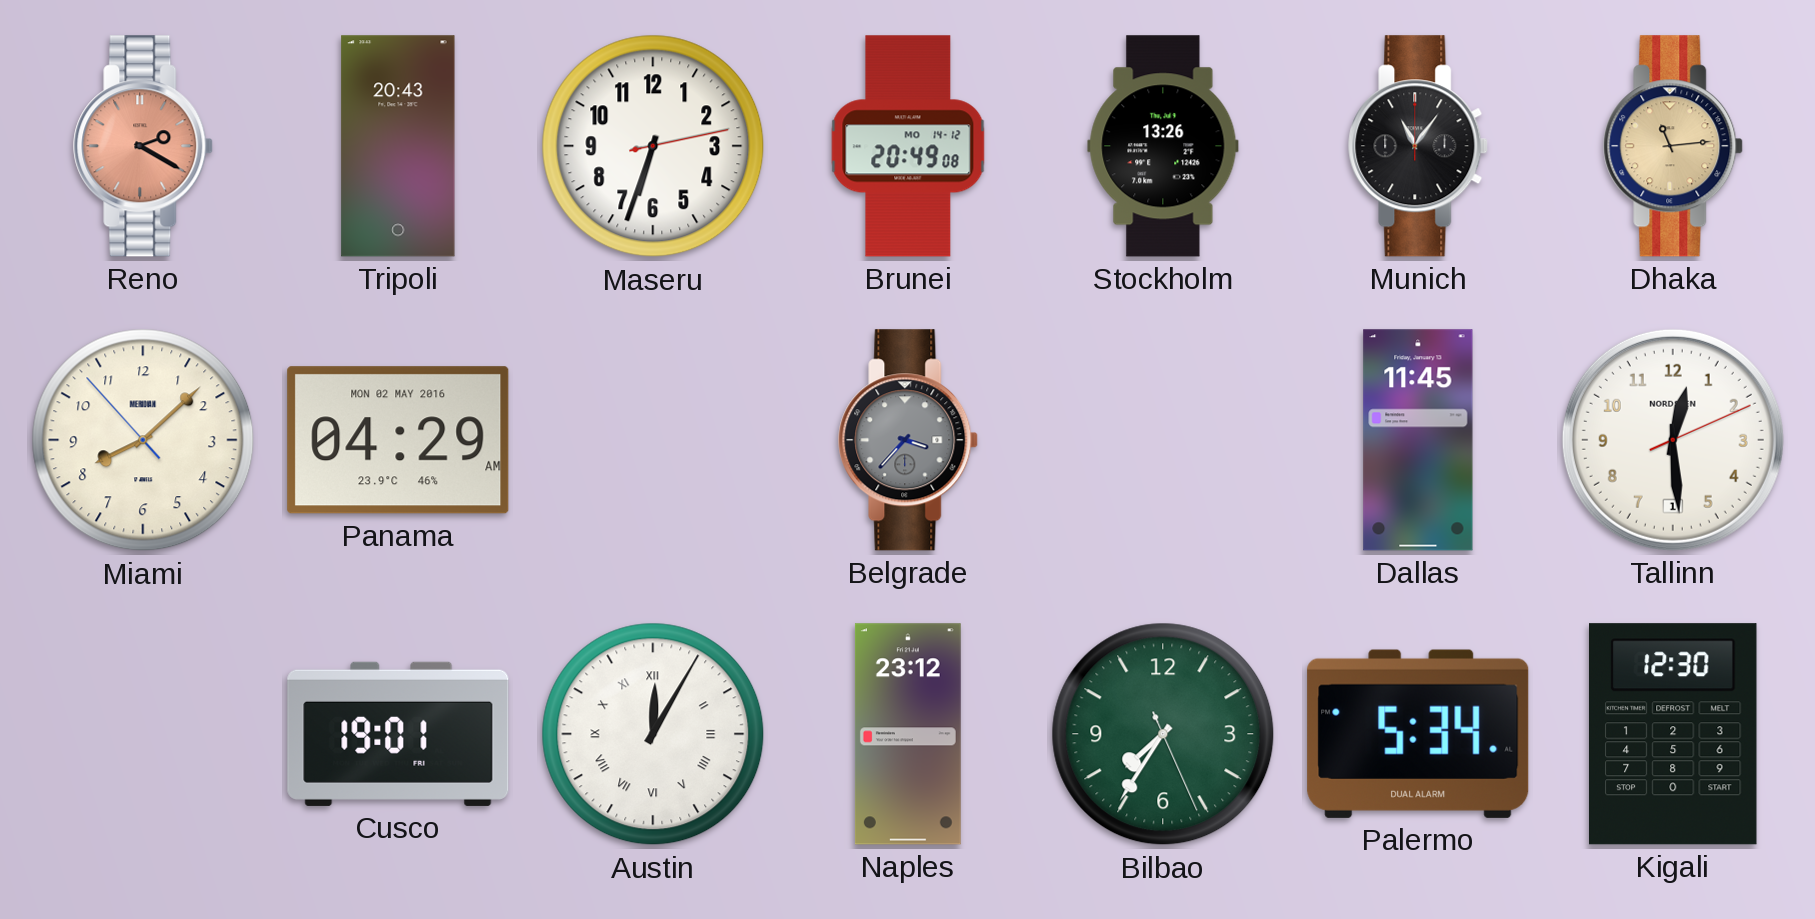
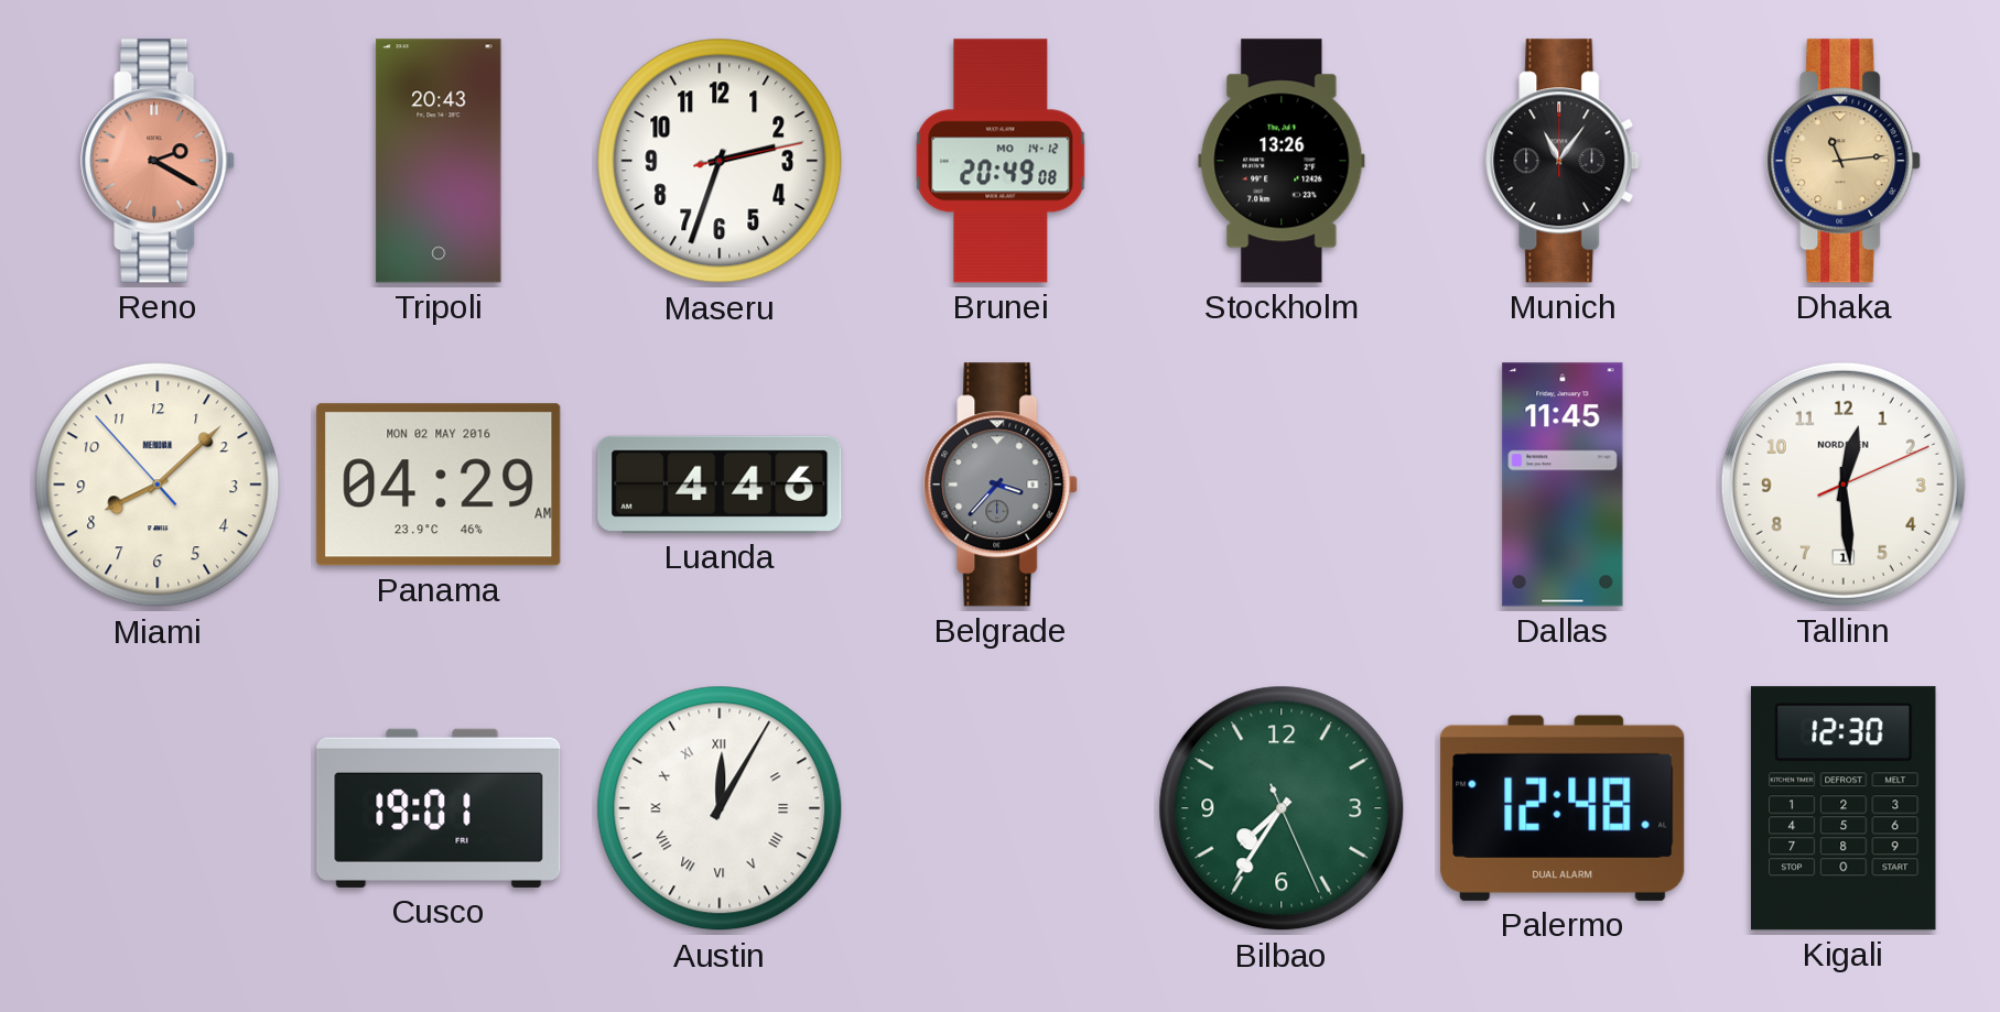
Maseru: 6:33 -> 2:33
Luanda: none -> 4:46
Naples: 23:12 -> none
Palermo: 5:34 -> 12:48
